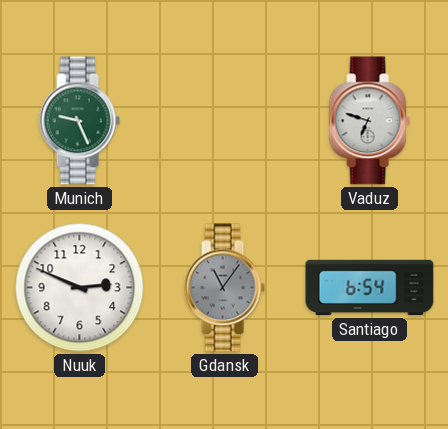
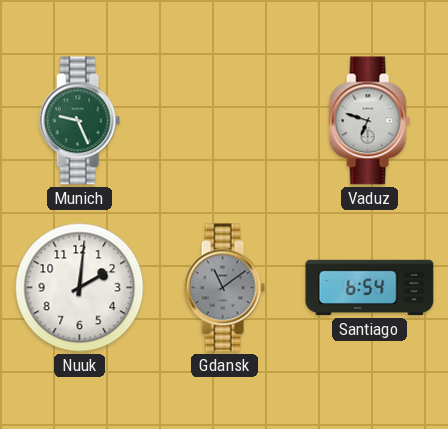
Nuuk: 2:49 -> 2:01
Gdansk: 11:06 -> 11:09
